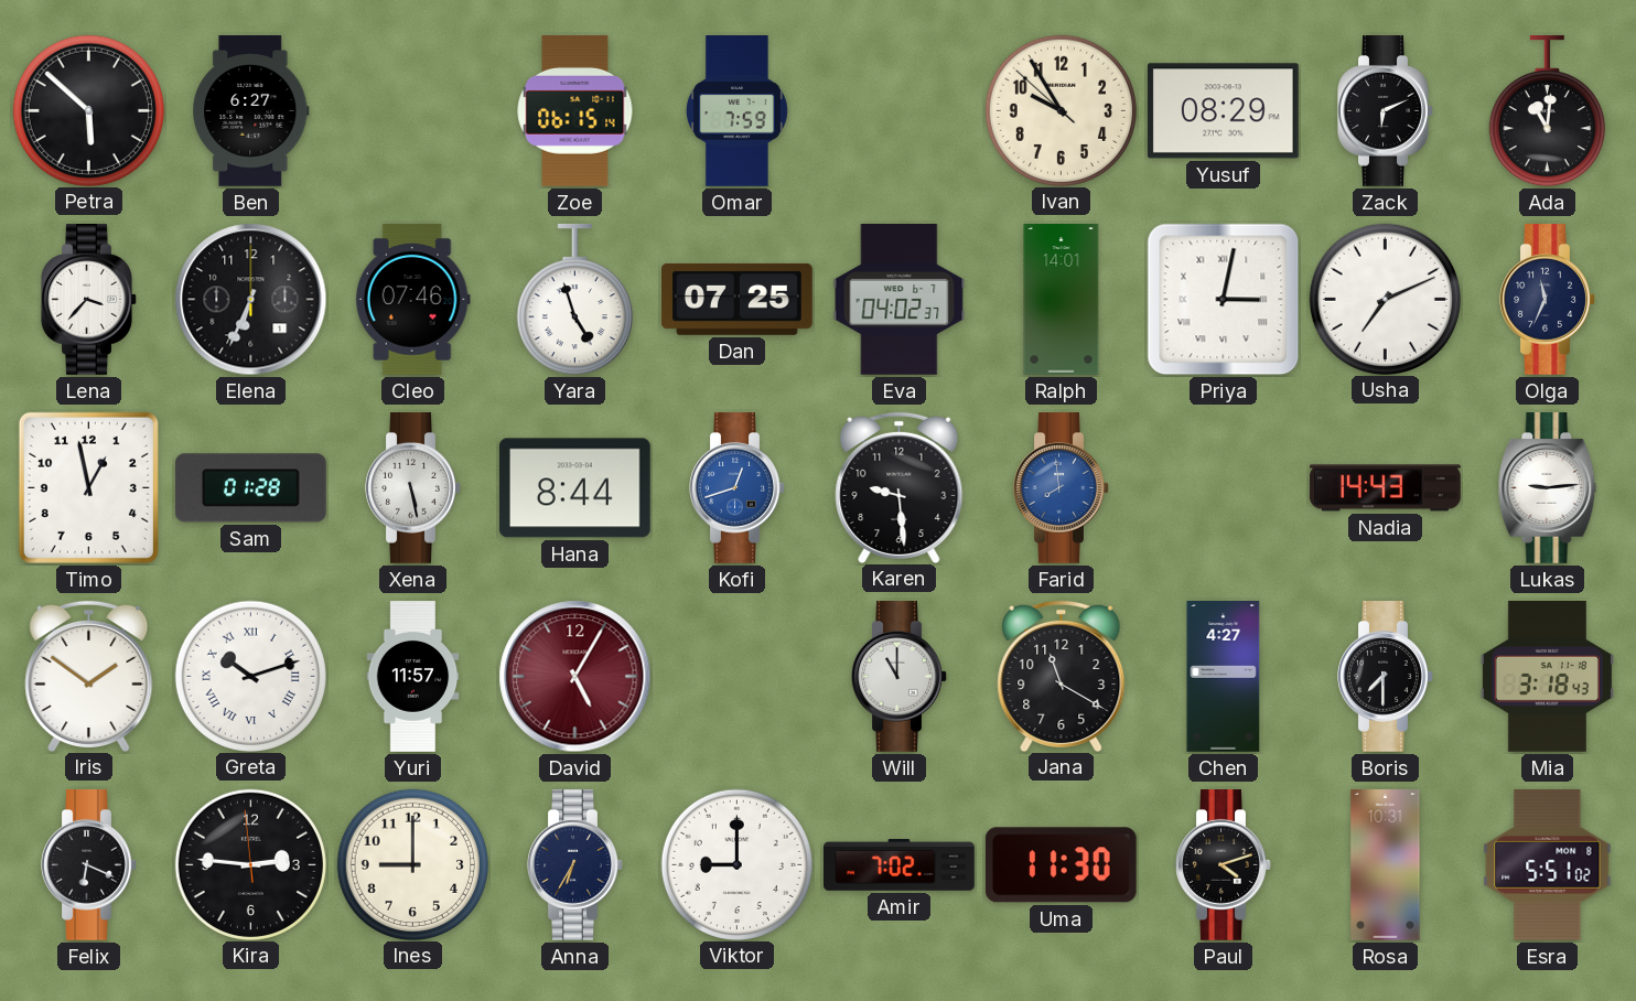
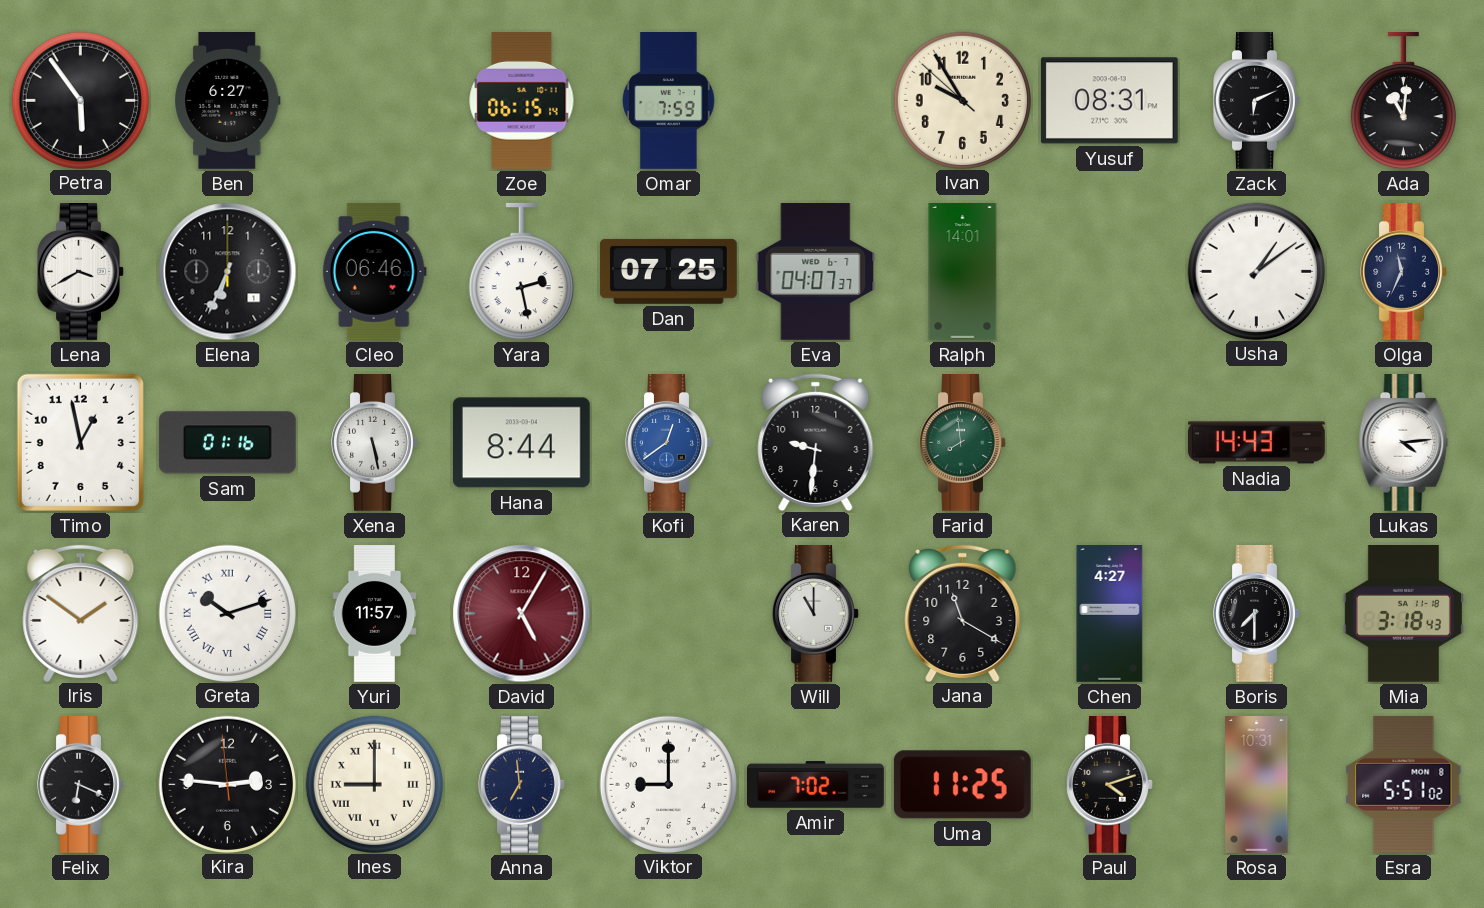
Petra: 5:52 -> 5:54
Yusuf: 08:29 -> 08:31
Lena: 3:37 -> 3:40
Cleo: 07:46 -> 06:46
Yara: 4:57 -> 2:28
Eva: 04:02 -> 04:07
Priya: 3:02 -> none
Usha: 7:11 -> 1:09
Sam: 01:28 -> 01:16
Kofi: 12:42 -> 12:39
Karen: 9:29 -> 9:31
Farid dial: blue -> green
Lukas: 9:14 -> 4:14
Ines numerals: Arabic -> Roman
Anna: 6:35 -> 6:59
Uma: 11:30 -> 11:25
